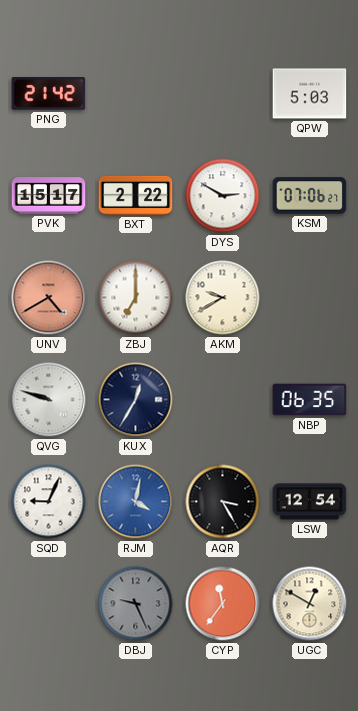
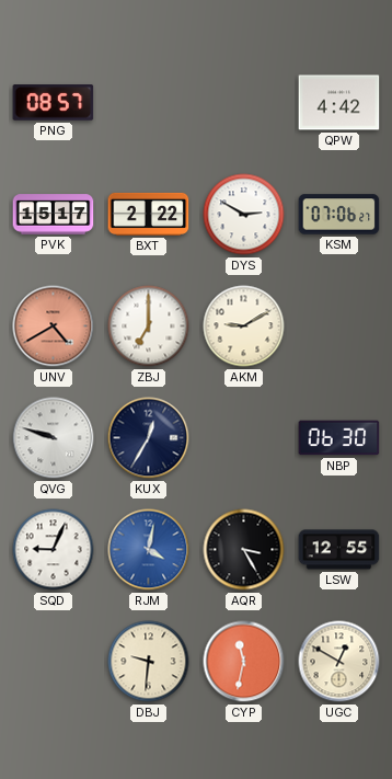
PNG: 21:42 -> 08:57
QPW: 5:03 -> 4:42
AKM: 9:40 -> 9:10
NBP: 06:35 -> 06:30
LSW: 12:54 -> 12:55
DBJ: 9:26 -> 9:31
DBJ dial: grey -> cream
CYP: 11:36 -> 11:32
